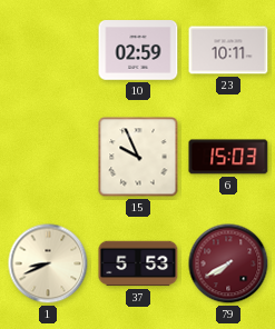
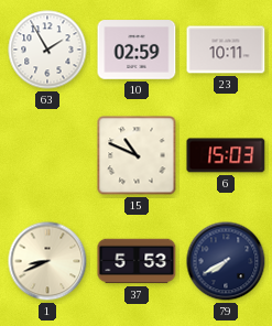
63: none -> 1:55
15: 9:56 -> 10:49
79 dial: burgundy -> navy
